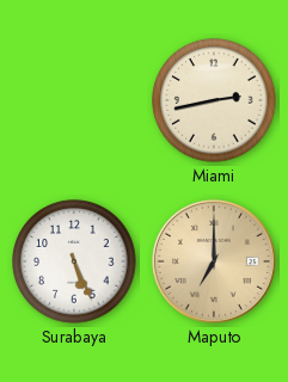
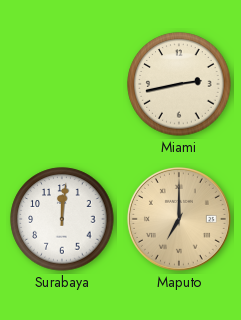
Surabaya: 5:26 -> 12:01
